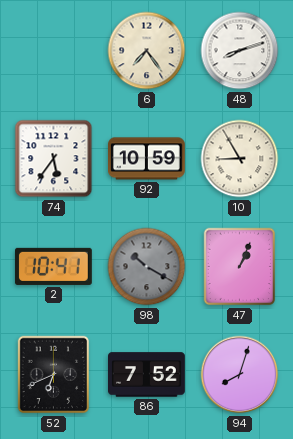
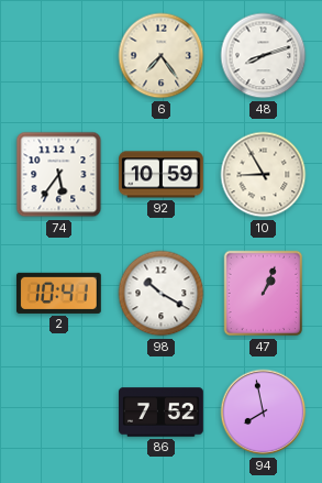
98 dial: grey -> white
52: 6:41 -> none
94: 8:03 -> 7:58
